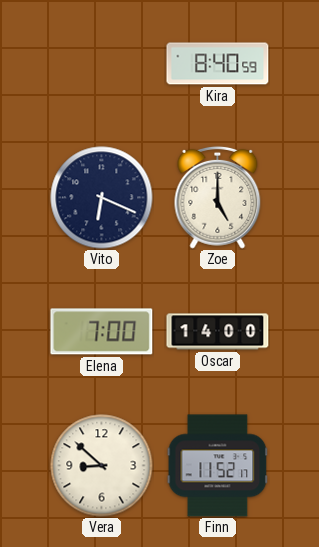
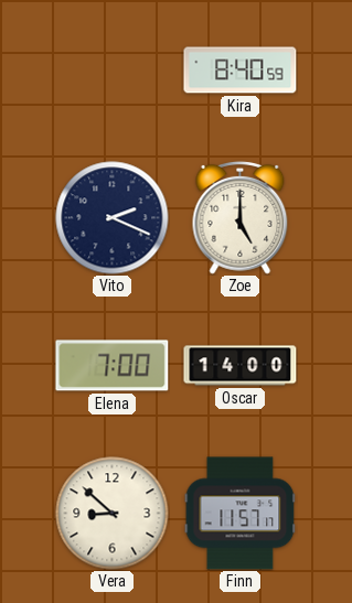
Vito: 6:19 -> 2:19
Finn: 11:52 -> 11:57
